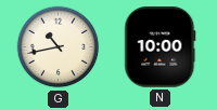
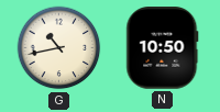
N: 10:00 -> 10:50
